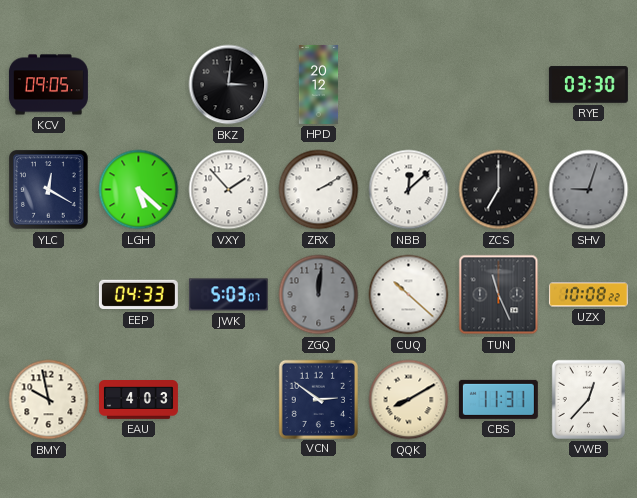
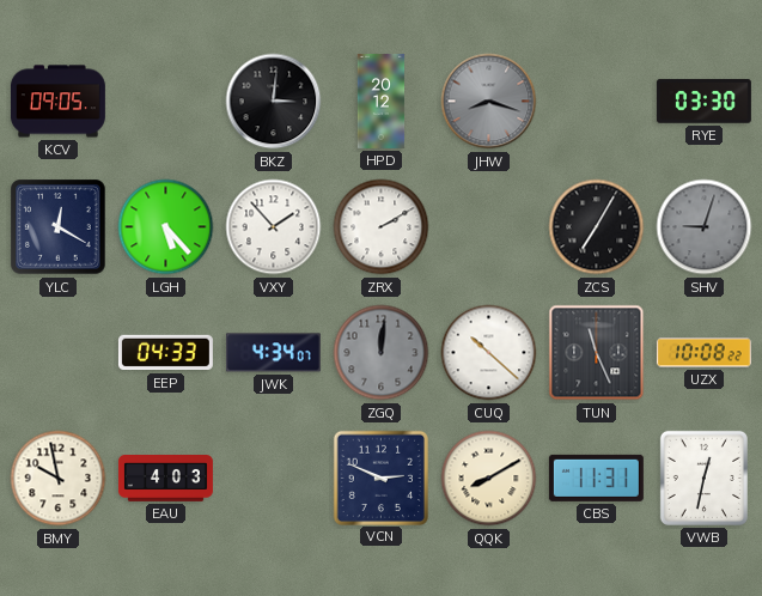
JHW: none -> 8:18
LGH: 5:22 -> 5:23
NBB: 12:08 -> none
ZCS: 7:00 -> 7:05
JWK: 5:03 -> 4:34
VCN: 2:51 -> 2:49
VWB: 12:37 -> 12:32
